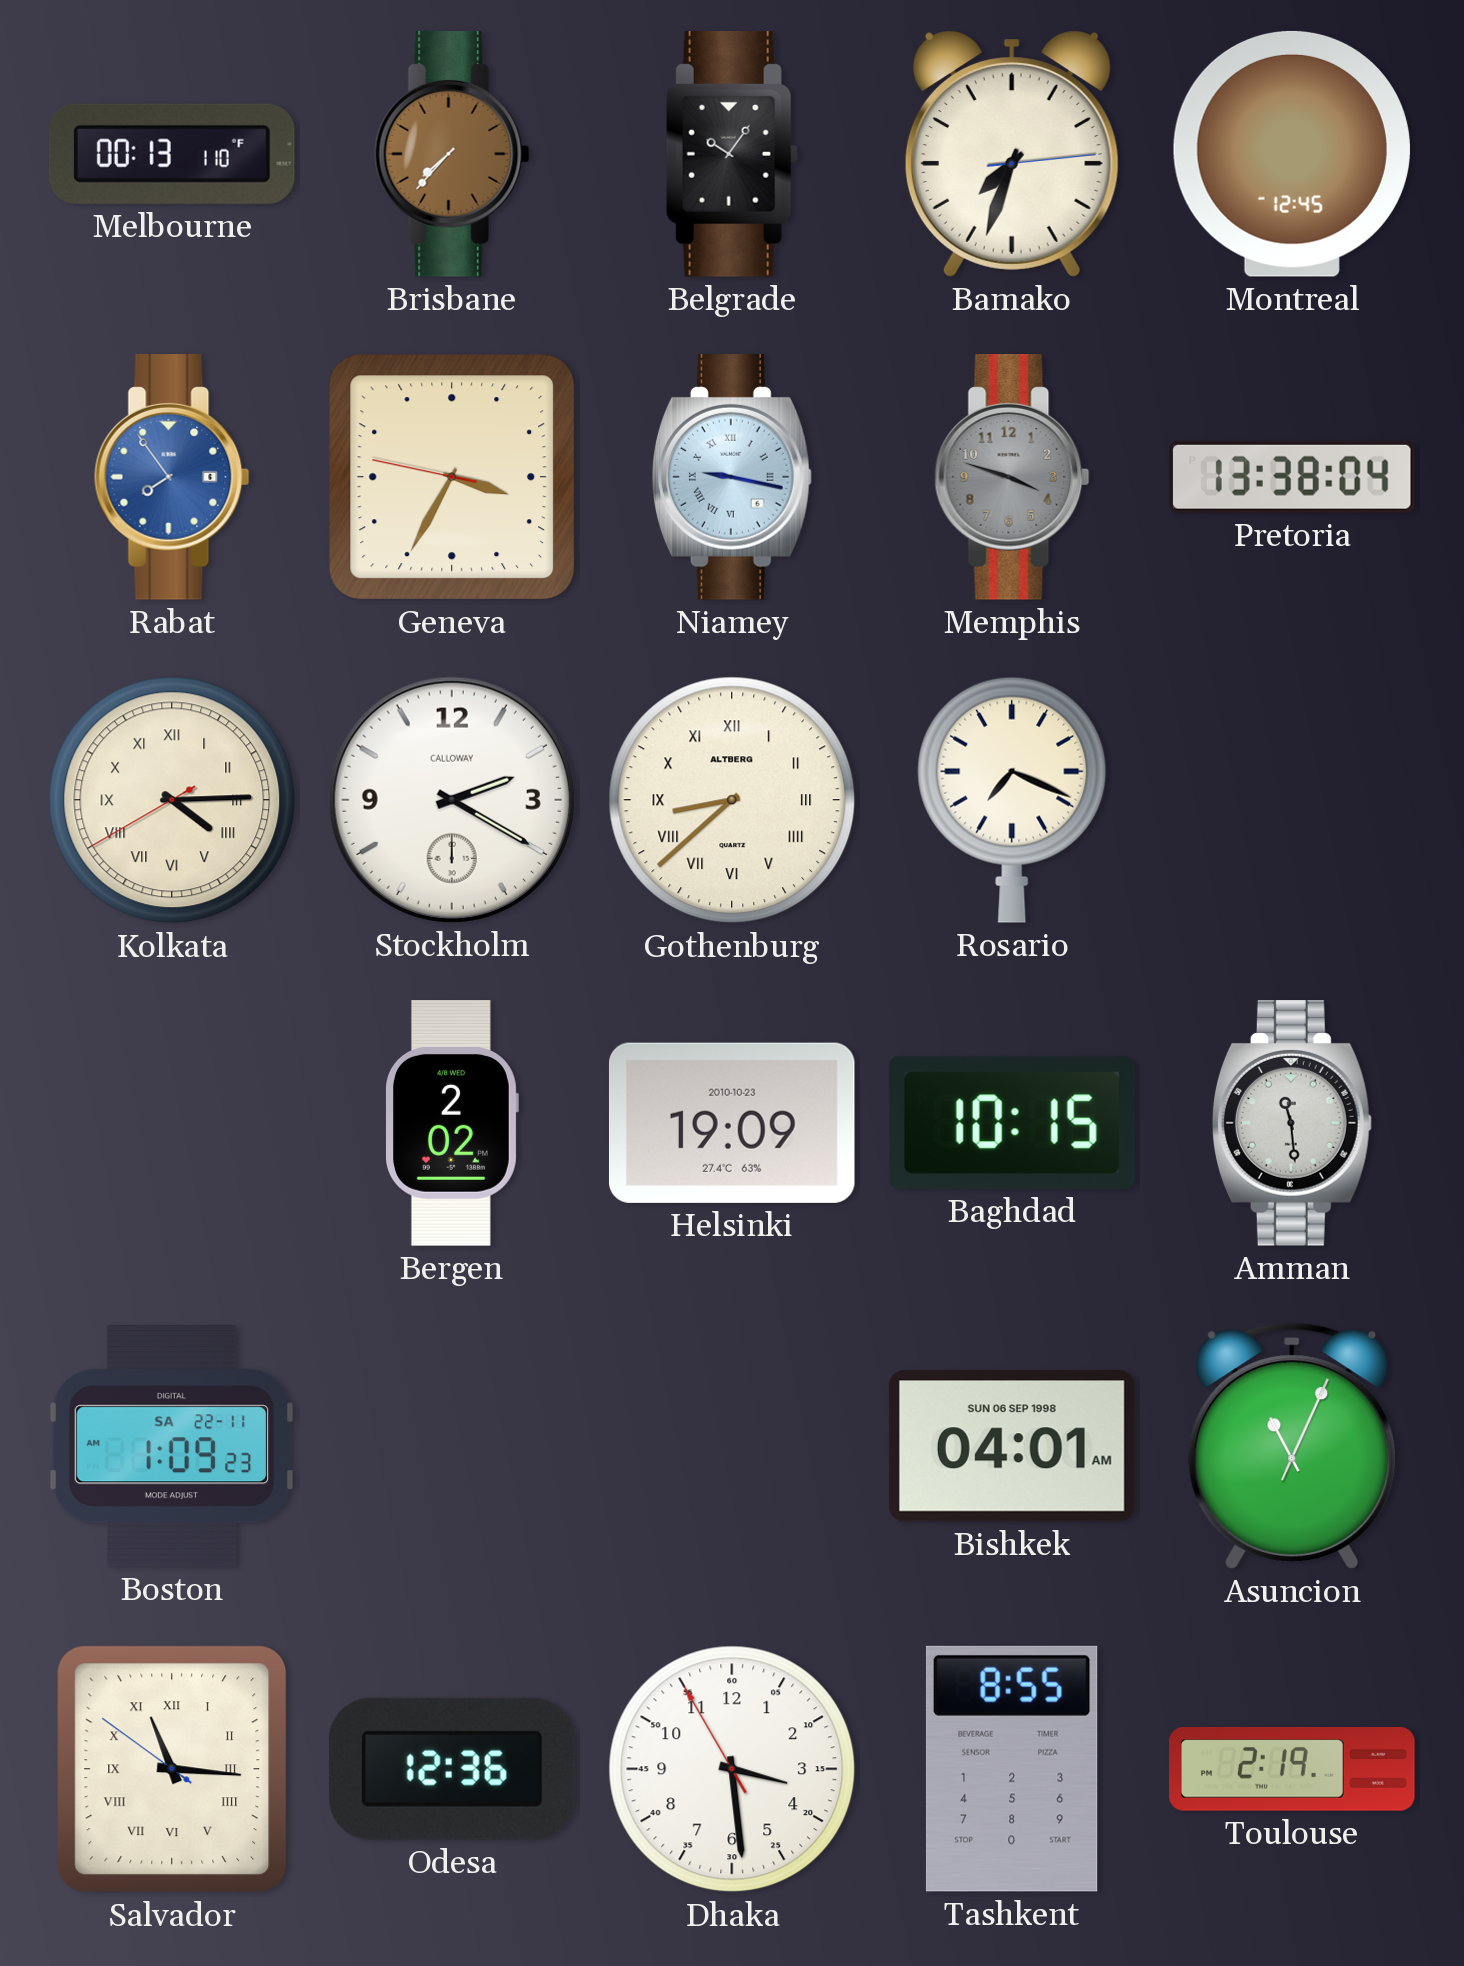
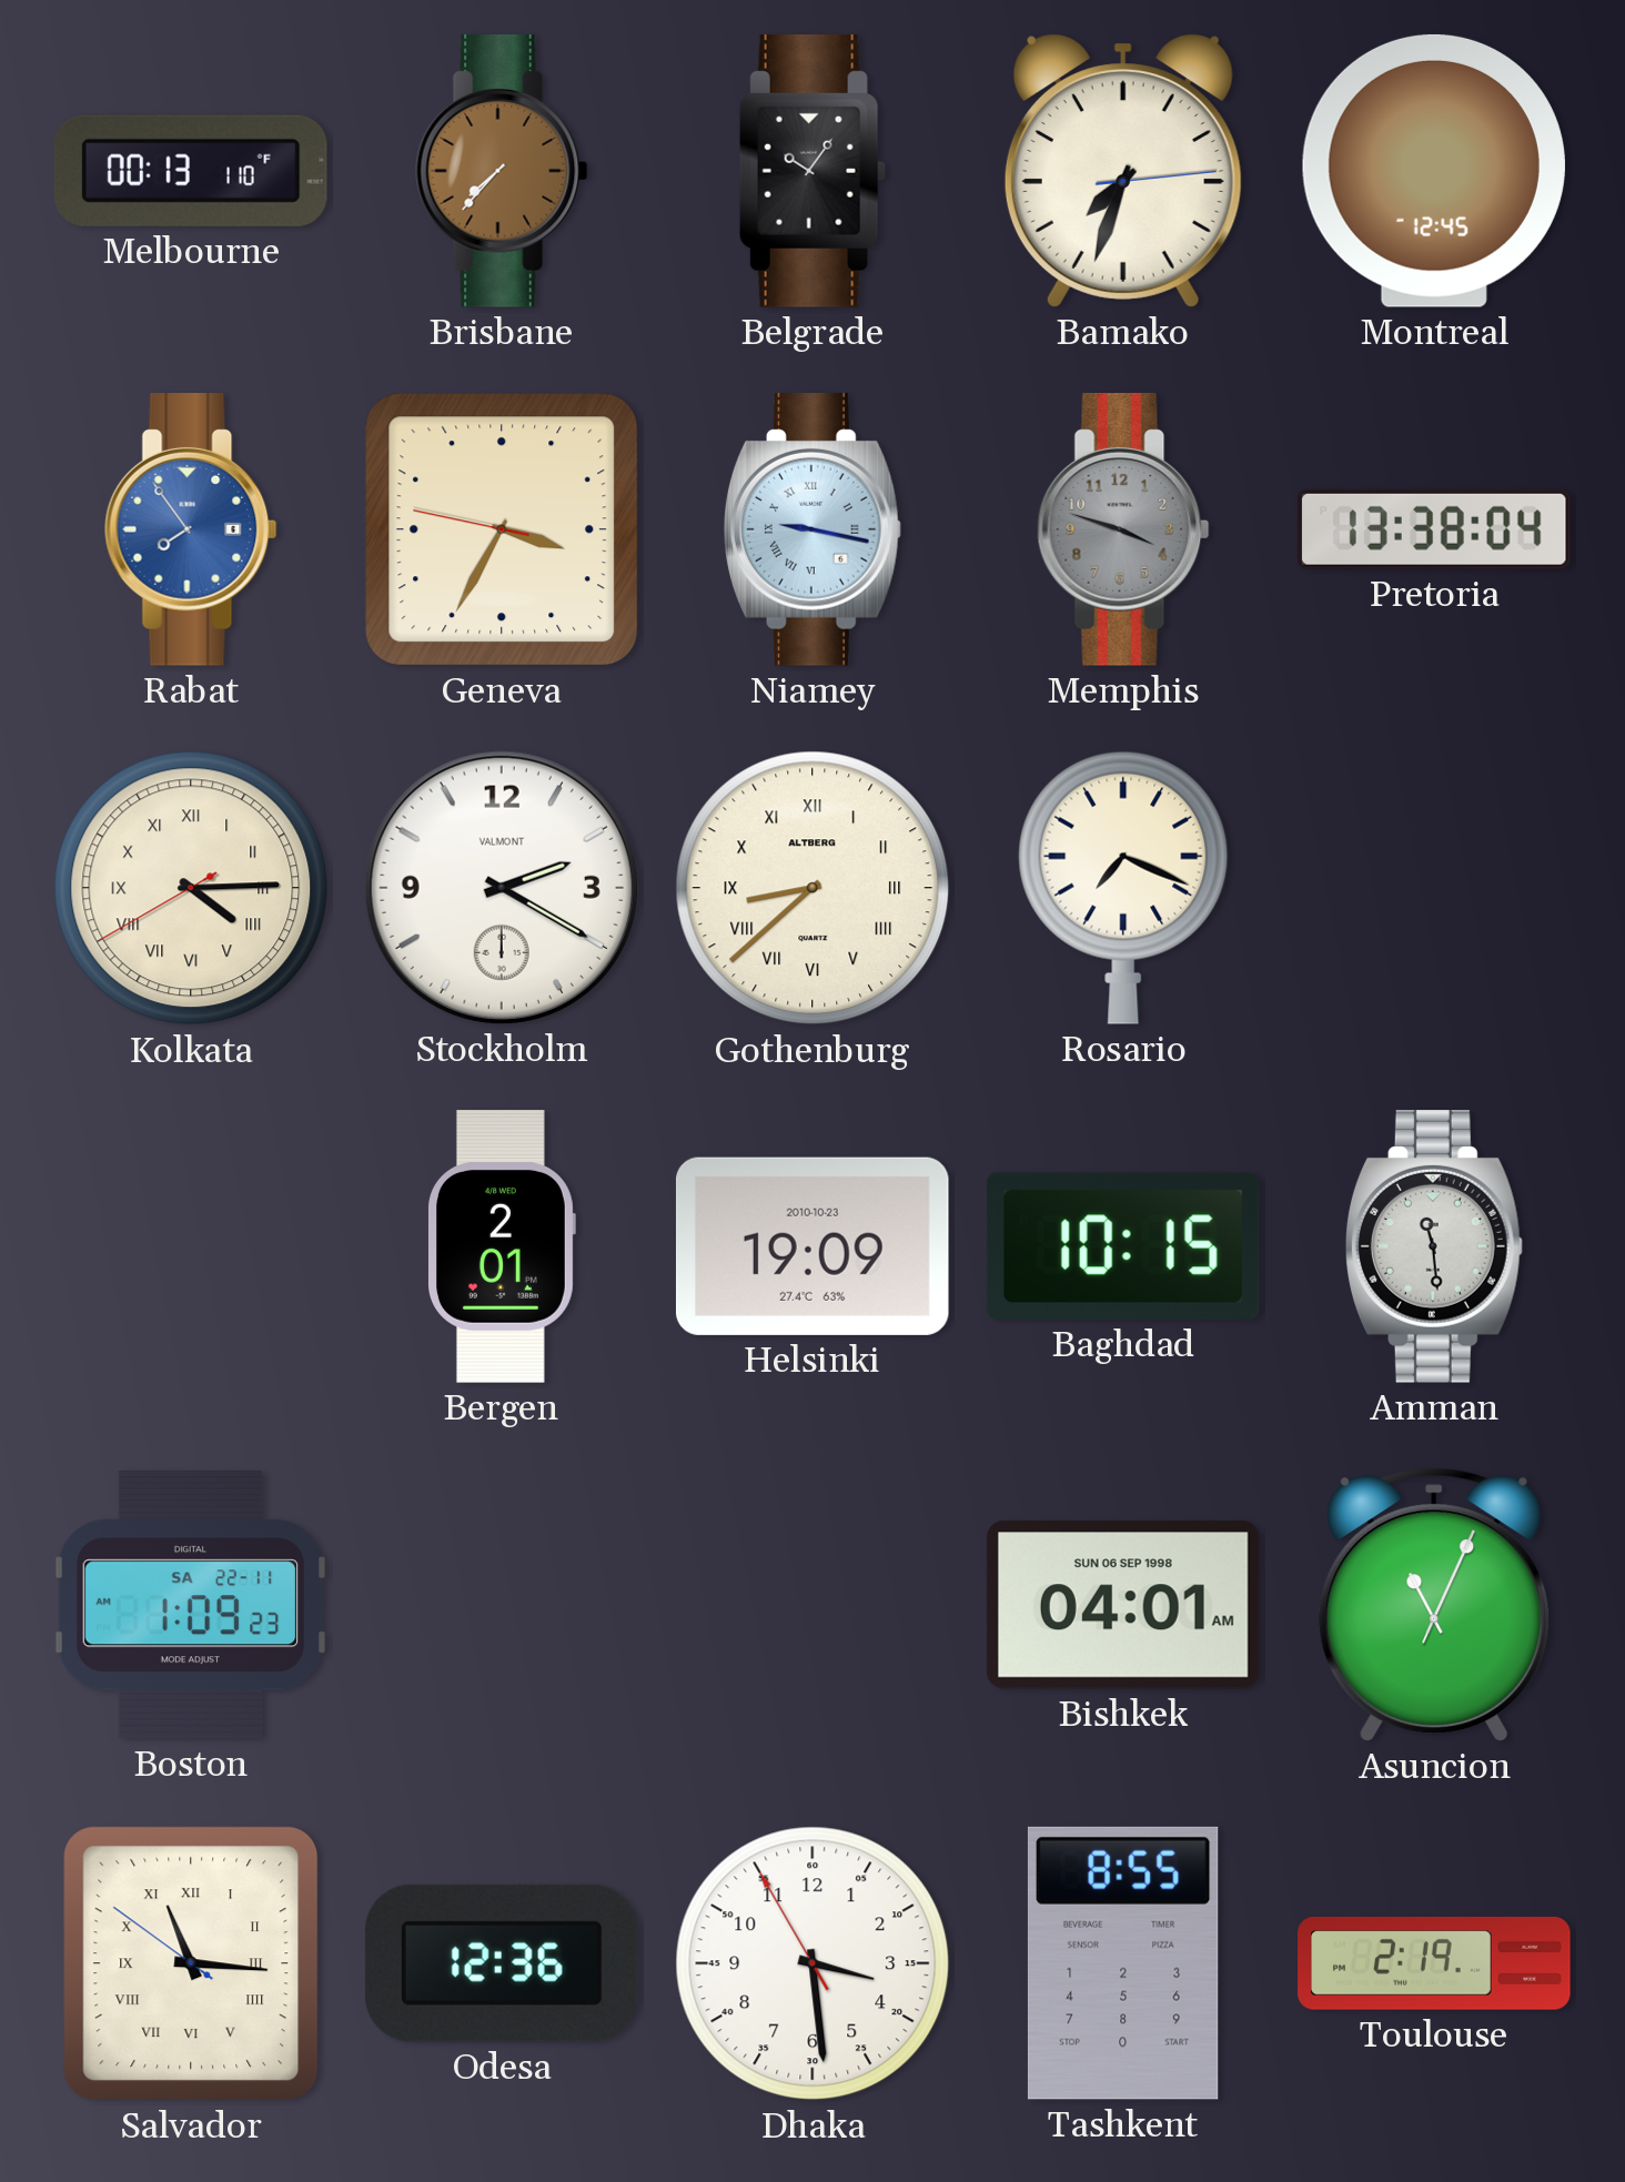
Stockholm brand: CALLOWAY -> VALMONT
Bergen: 2:02 -> 2:01
